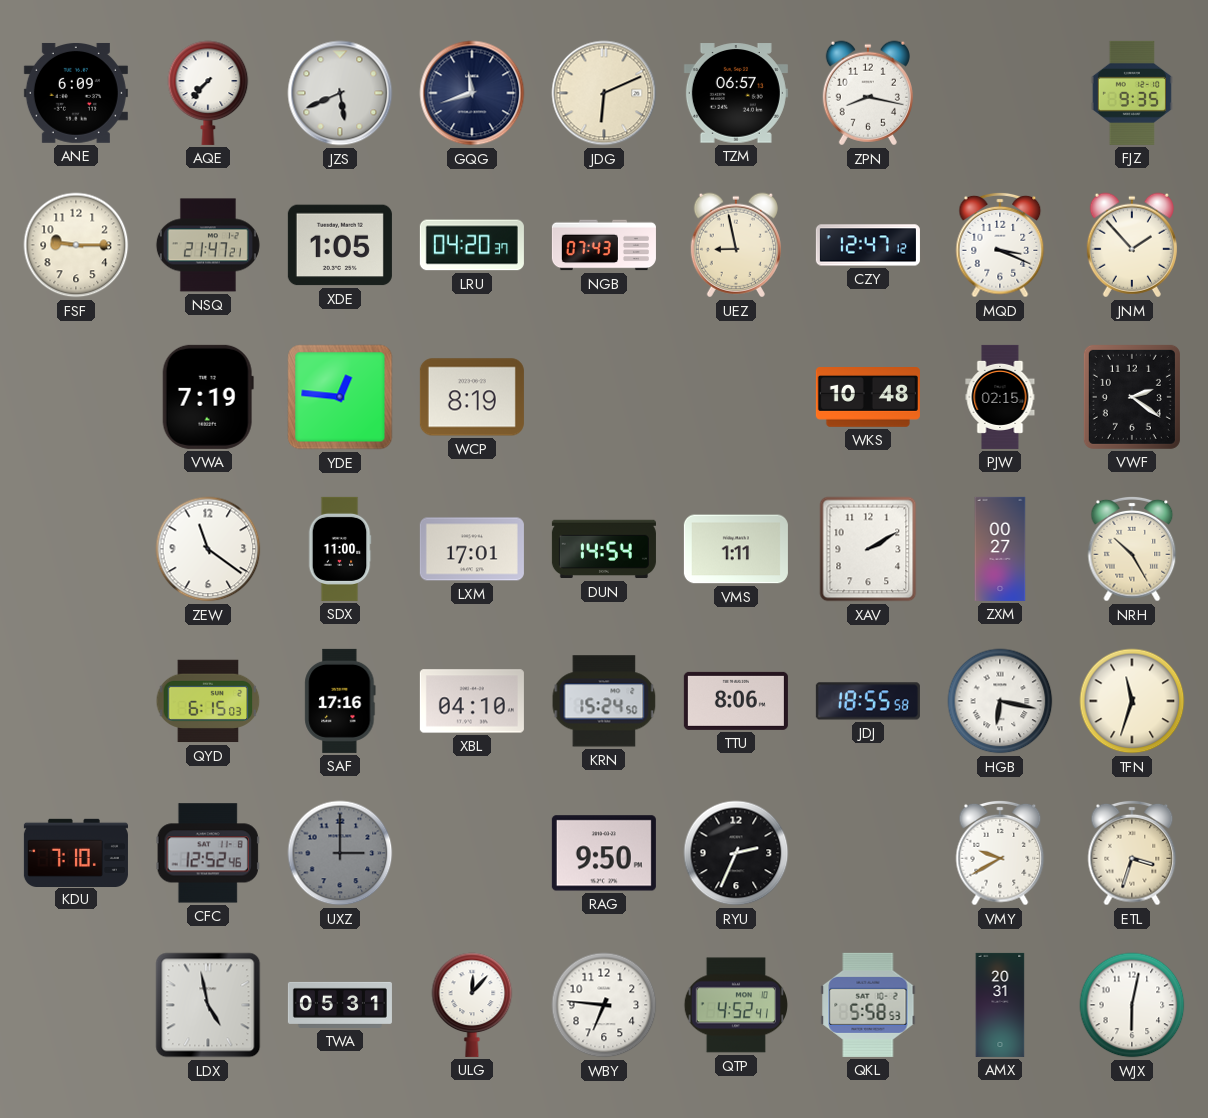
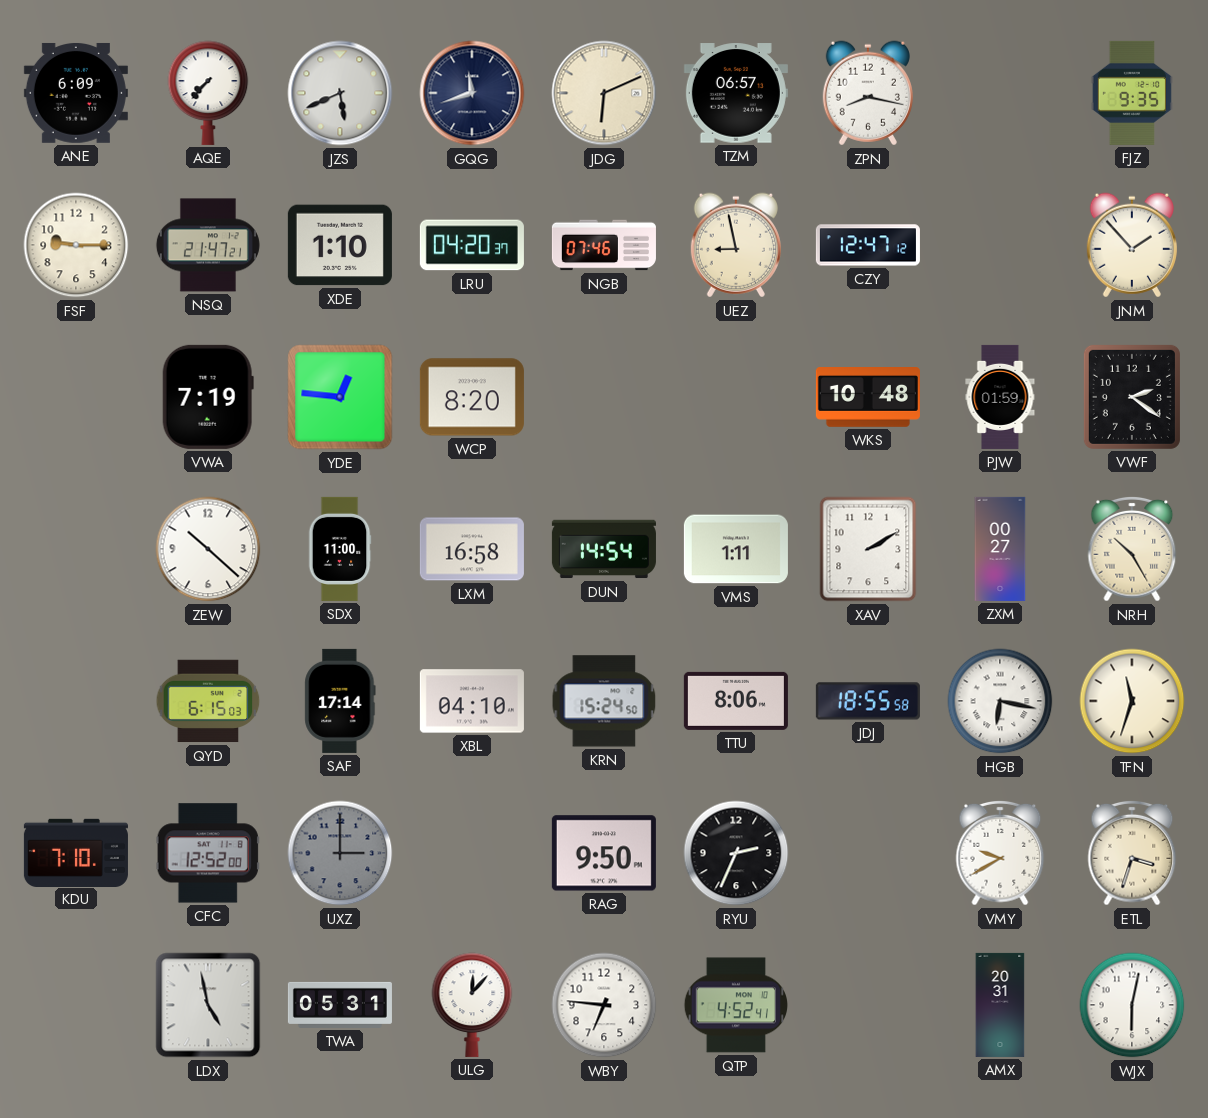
XDE: 1:05 -> 1:10
NGB: 07:43 -> 07:46
MQD: 3:19 -> none
WCP: 8:19 -> 8:20
PJW: 02:15 -> 01:59
ZEW: 11:21 -> 10:22
LXM: 17:01 -> 16:58
SAF: 17:16 -> 17:14
CFC: 12:52:46 -> 12:52:00
QKL: 5:58 -> none
